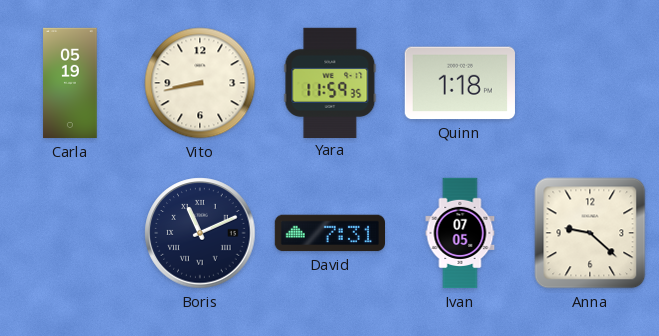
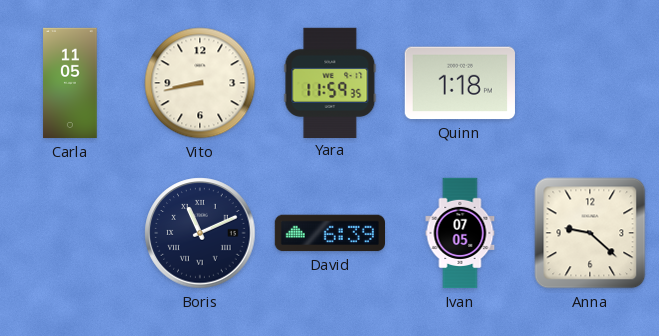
Carla: 05:19 -> 11:05
David: 7:31 -> 6:39
